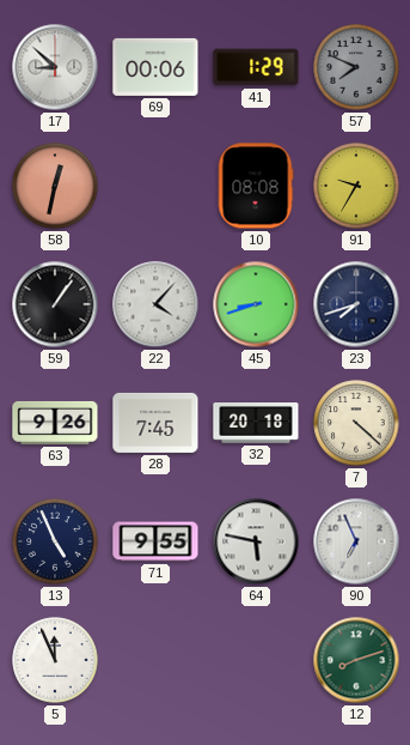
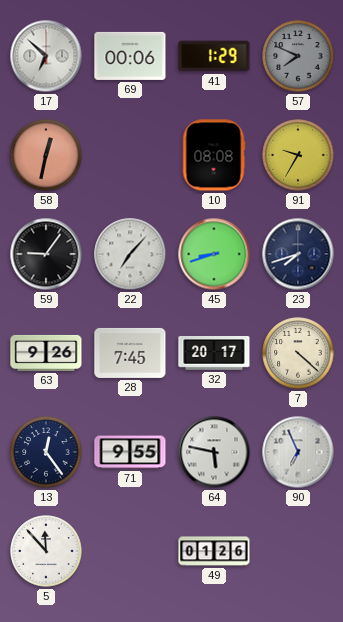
17: 8:52 -> 6:52
59: 1:06 -> 9:06
22: 4:07 -> 7:07
32: 20:18 -> 20:17
13: 4:56 -> 12:24
5: 11:56 -> 11:53
49: none -> 01:26
12: 8:12 -> none
